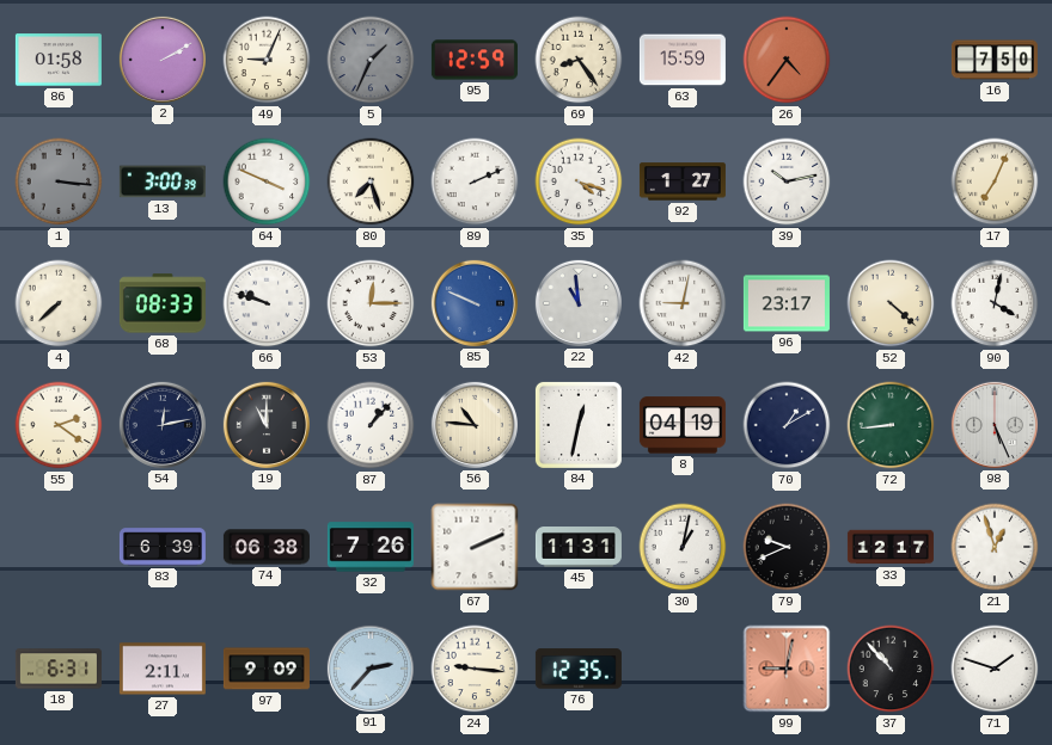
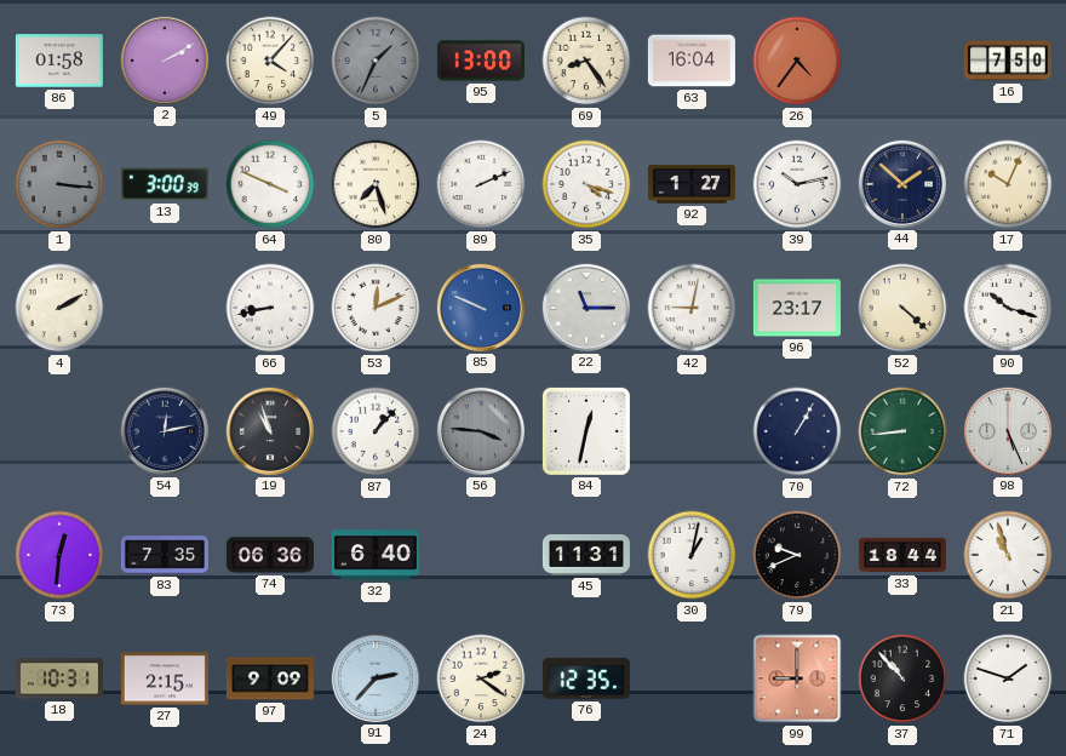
49: 9:04 -> 4:07
95: 12:59 -> 13:00
63: 15:59 -> 16:04
44: none -> 1:52
17: 7:04 -> 10:04
4: 7:38 -> 2:10
68: 08:33 -> none
66: 9:48 -> 8:43
53: 12:15 -> 12:11
22: 10:59 -> 11:15
90: 4:02 -> 10:18
55: 2:21 -> none
19: 11:00 -> 10:57
56: 10:46 -> 3:46
56 dial: cream -> grey
8: 04:19 -> none
70: 1:10 -> 1:05
73: none -> 12:31
83: 6:39 -> 7:35
74: 06:38 -> 06:36
32: 7:26 -> 6:40
67: 2:11 -> none
33: 12:17 -> 18:44
21: 12:57 -> 10:57
18: 6:31 -> 10:31
27: 2:11 -> 2:15
24: 9:16 -> 2:21
99: 9:02 -> 9:00
